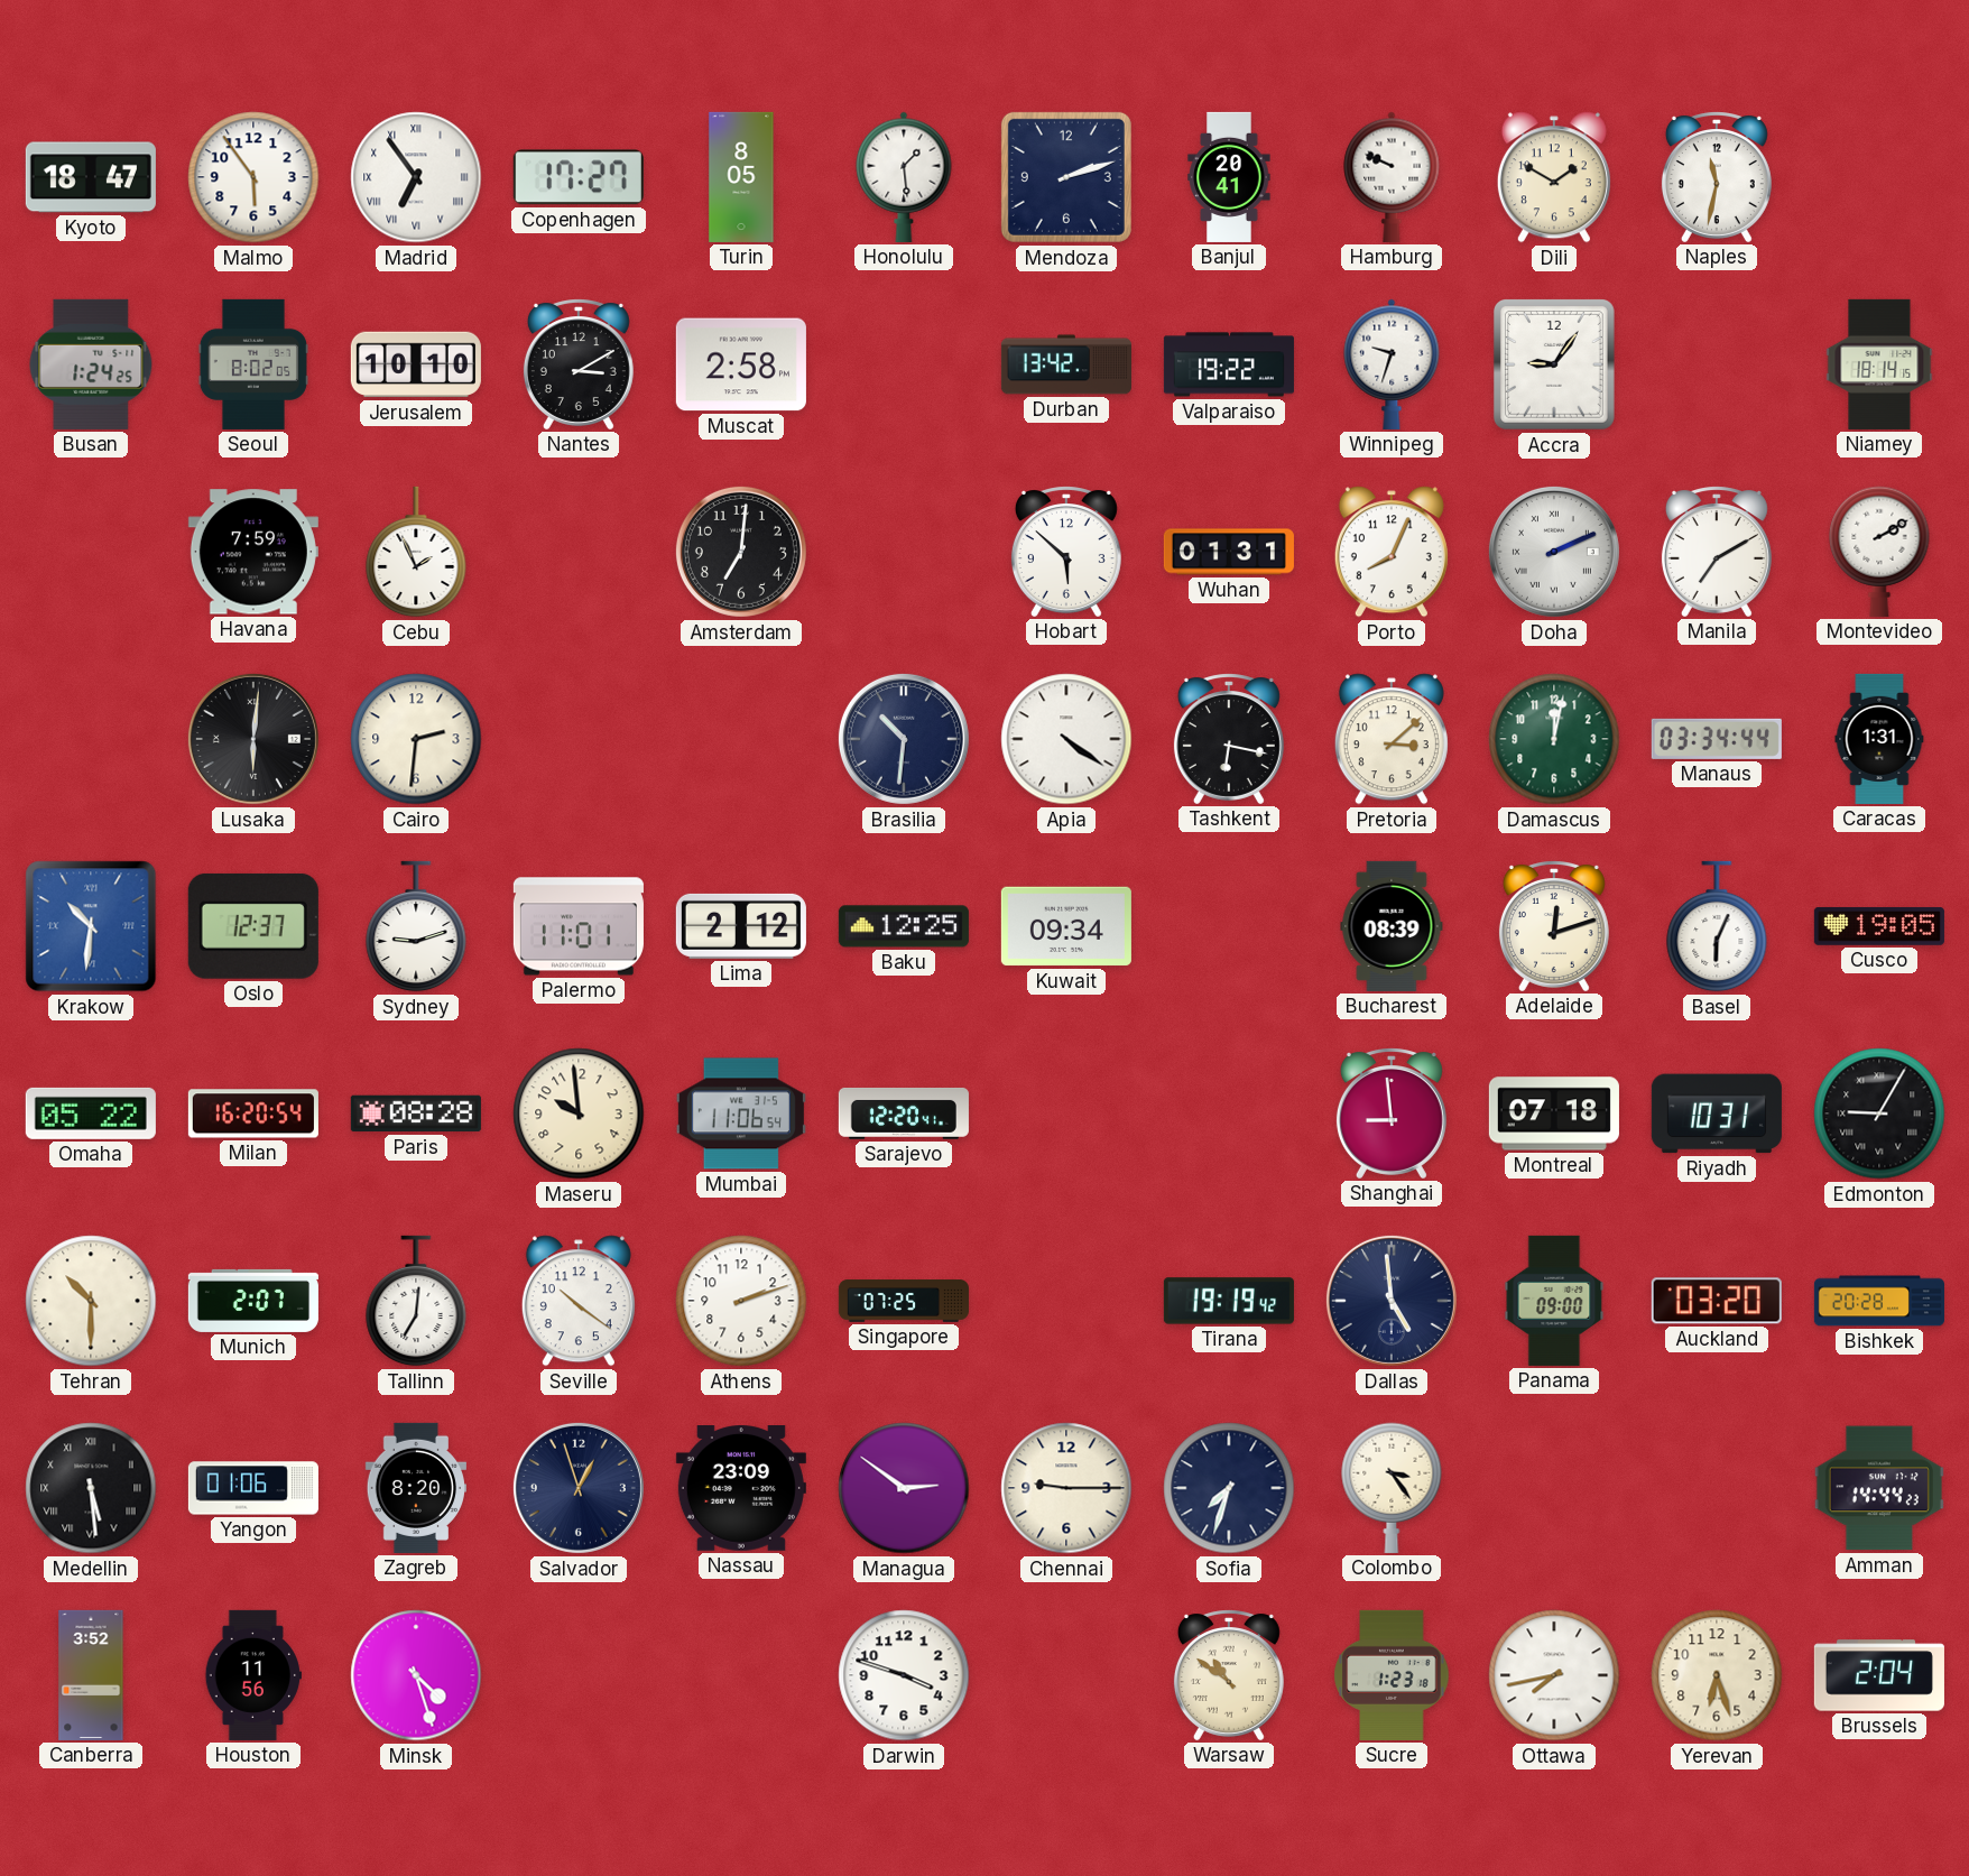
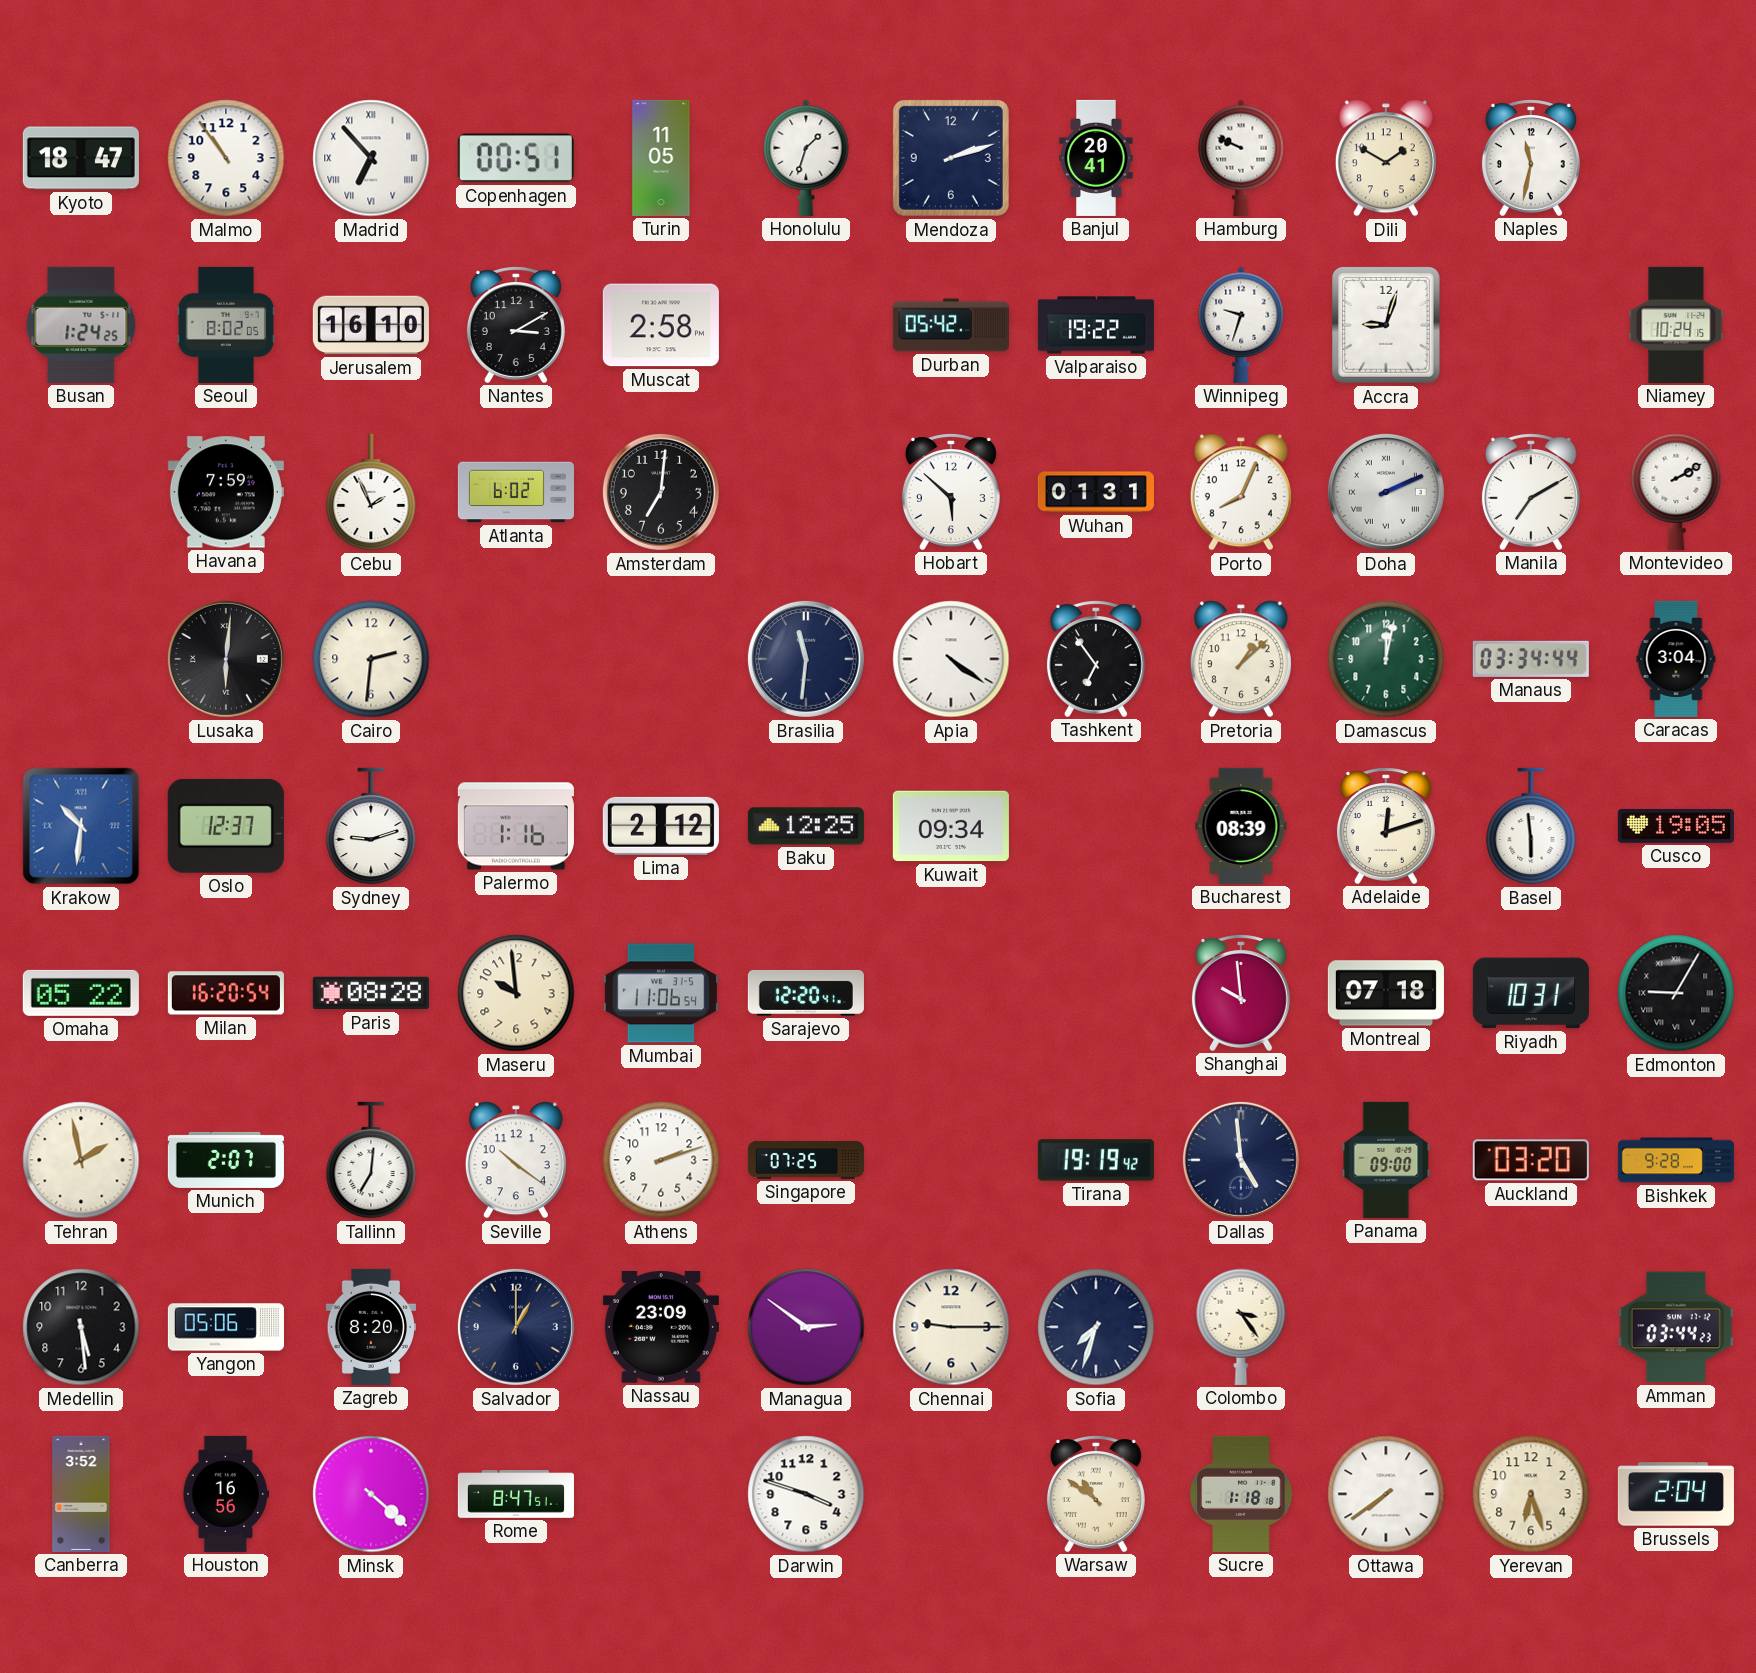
Malmo: 5:54 -> 10:54
Madrid: 6:54 -> 6:53
Copenhagen: 17:27 -> 00:51
Turin: 8:05 -> 11:05
Honolulu: 1:29 -> 1:33
Jerusalem: 10:10 -> 16:10
Durban: 13:42 -> 05:42
Accra: 9:06 -> 9:03
Niamey: 18:14 -> 10:24
Atlanta: none -> 6:02
Brasilia: 10:31 -> 11:31
Tashkent: 6:17 -> 6:54
Pretoria: 3:08 -> 1:08
Caracas: 1:31 -> 3:04
Palermo: 11:01 -> 1:16
Basel: 6:04 -> 5:59
Shanghai: 8:59 -> 9:59
Tehran: 10:30 -> 1:58
Bishkek: 20:28 -> 9:28
Medellin numerals: Roman -> Arabic
Yangon: 01:06 -> 05:06
Salvador: 12:57 -> 1:00
Amman: 14:44 -> 03:44
Houston: 11:56 -> 16:56
Minsk: 4:27 -> 4:22
Rome: none -> 8:47
Sucre: 1:23 -> 1:18
Ottawa: 7:43 -> 7:39
